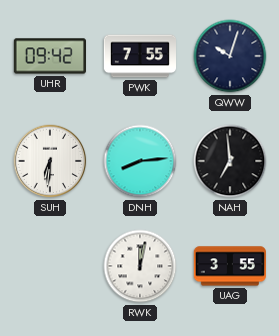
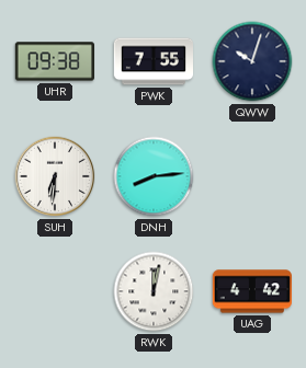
UHR: 09:42 -> 09:38
NAH: 6:59 -> none
UAG: 3:55 -> 4:42
